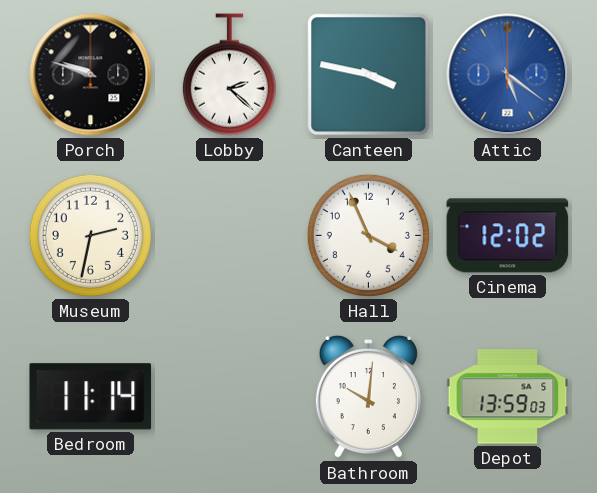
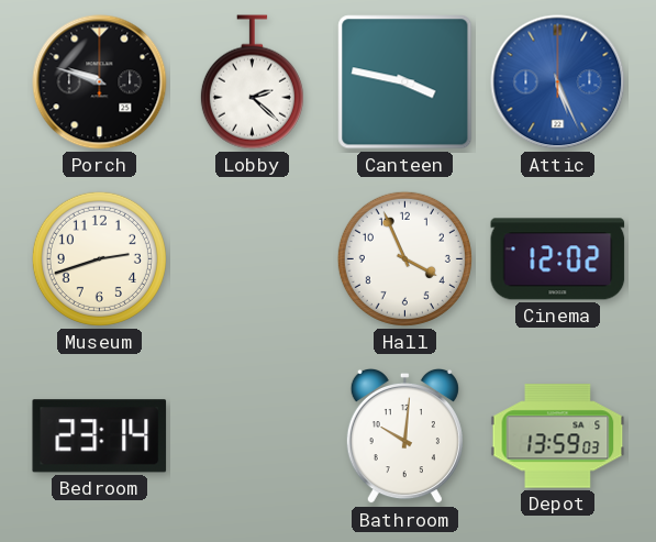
Attic: 5:21 -> 5:26
Museum: 2:32 -> 2:42
Bedroom: 11:14 -> 23:14
